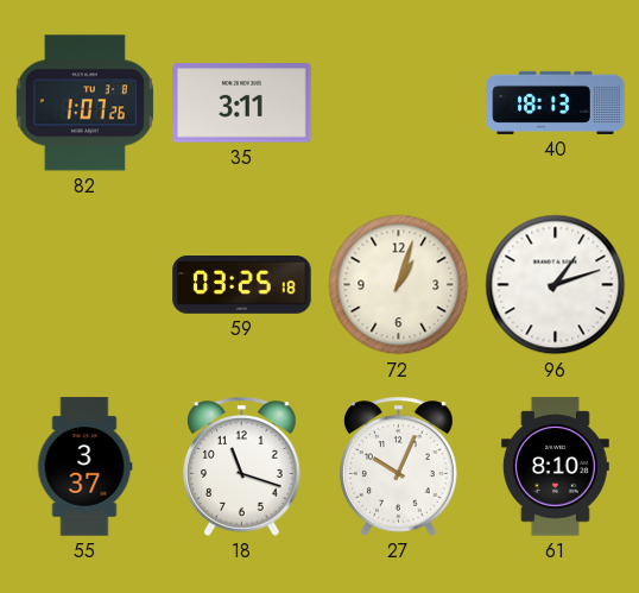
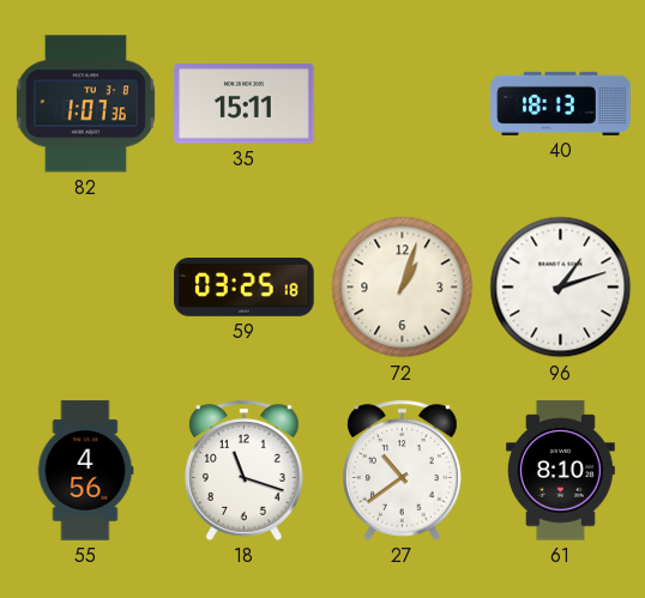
82: 1:07:26 -> 1:07:36
35: 3:11 -> 15:11
55: 3:37 -> 4:56
27: 10:04 -> 10:39
